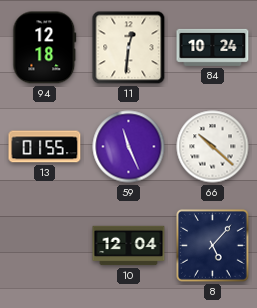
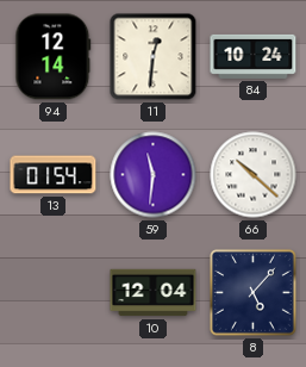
94: 12:18 -> 12:14
13: 01:55 -> 01:54
59: 11:26 -> 11:31
